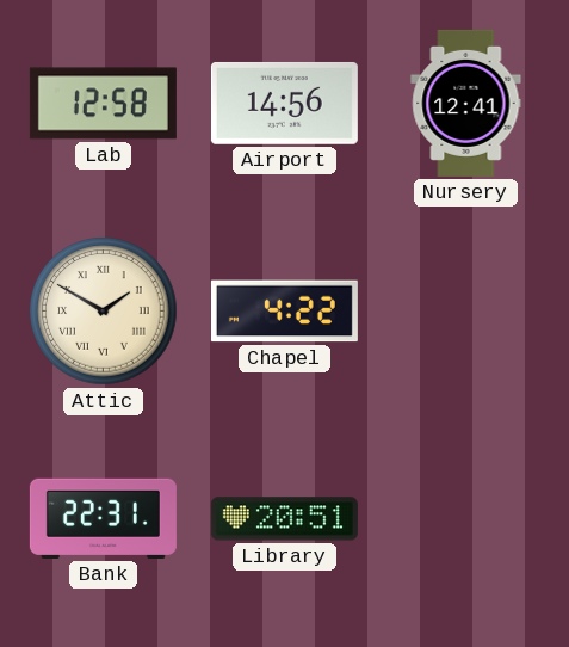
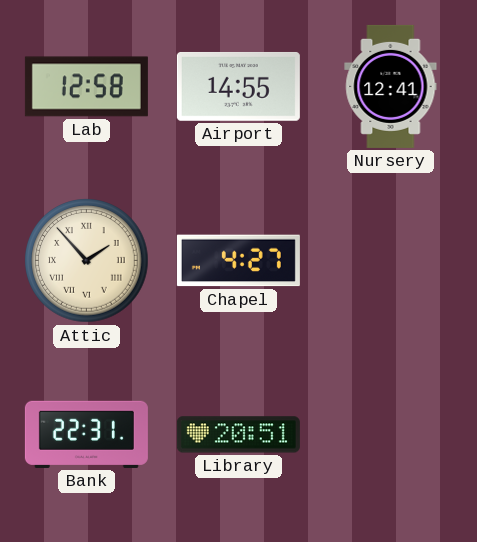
Airport: 14:56 -> 14:55
Attic: 1:50 -> 1:53
Chapel: 4:22 -> 4:27
